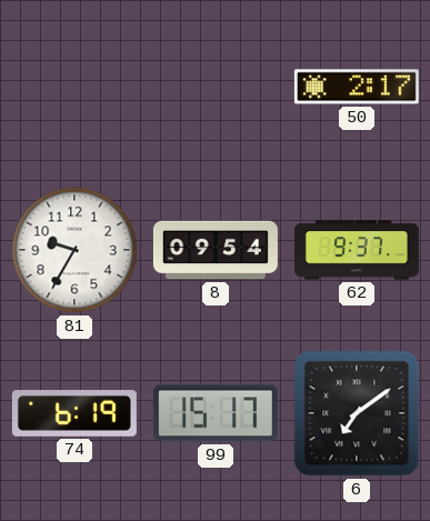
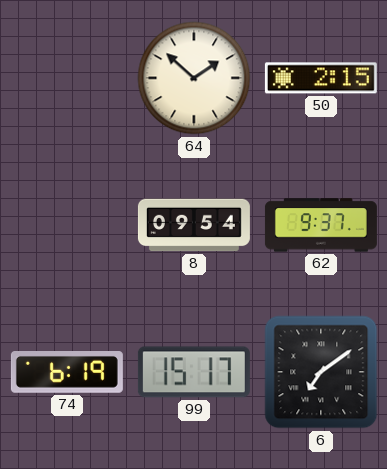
64: none -> 1:52
50: 2:17 -> 2:15
81: 9:35 -> none
